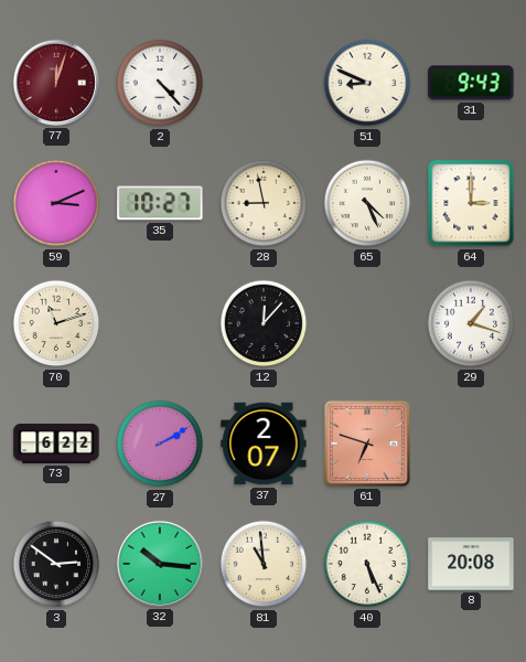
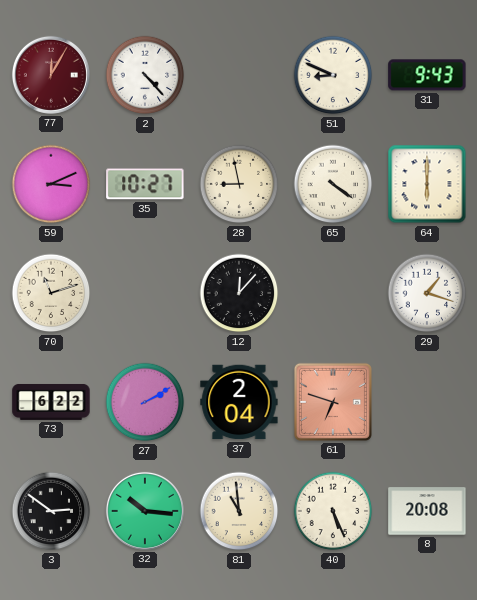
77: 12:03 -> 12:05
65: 4:26 -> 4:21
64: 3:00 -> 6:00
37: 2:07 -> 2:04
